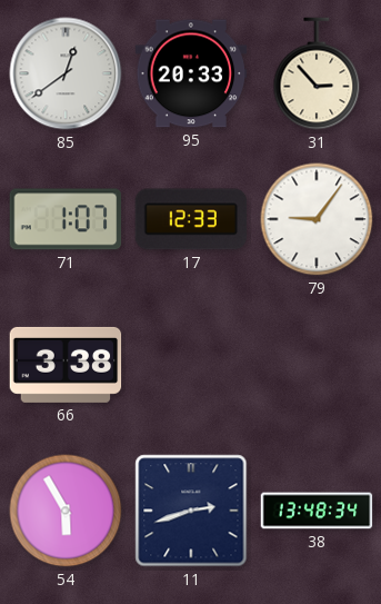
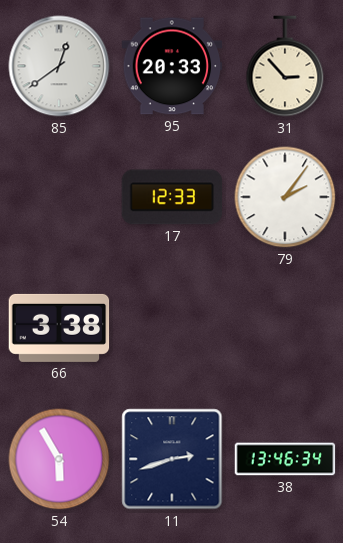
71: 1:07 -> none
79: 9:06 -> 2:06
38: 13:48 -> 13:46
